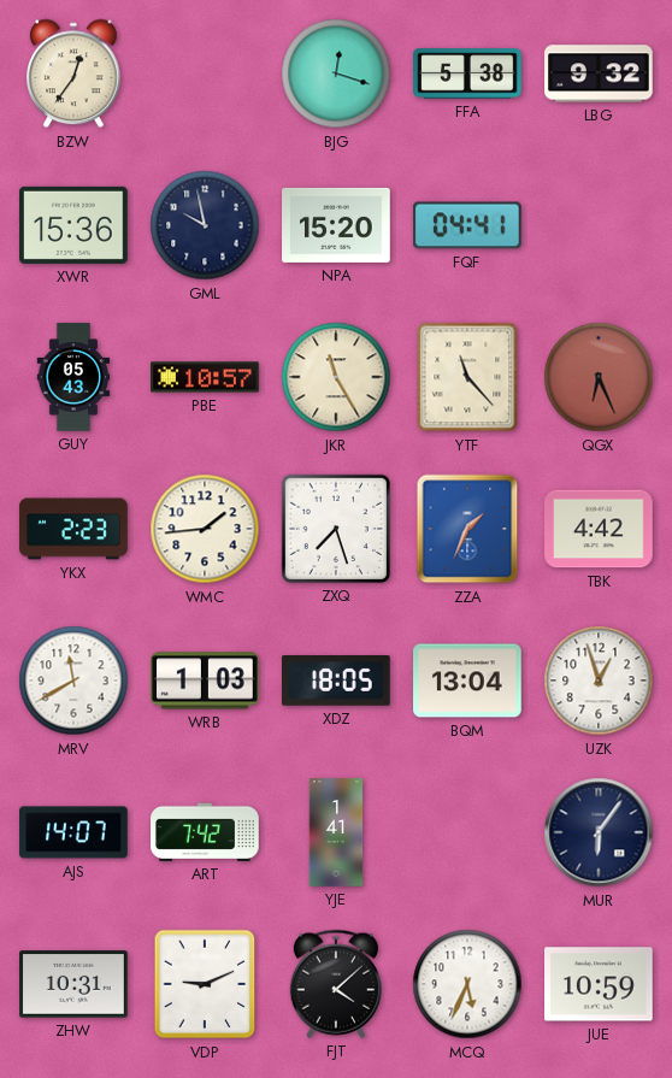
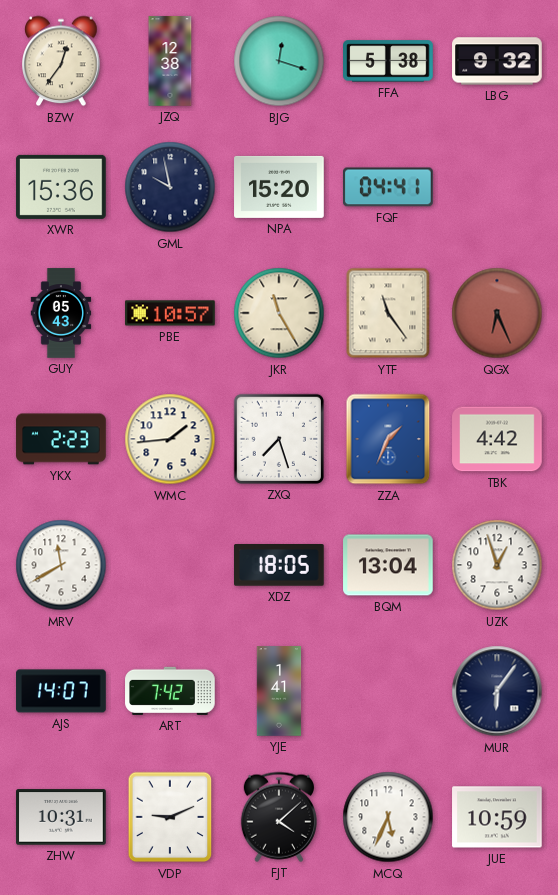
JZQ: none -> 12:38
YTF: 11:23 -> 11:24
WRB: 1:03 -> none
